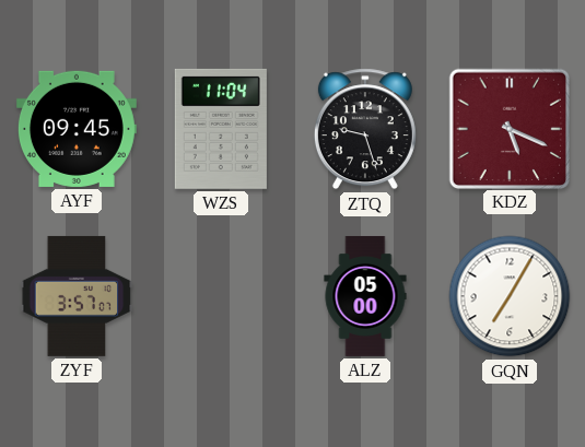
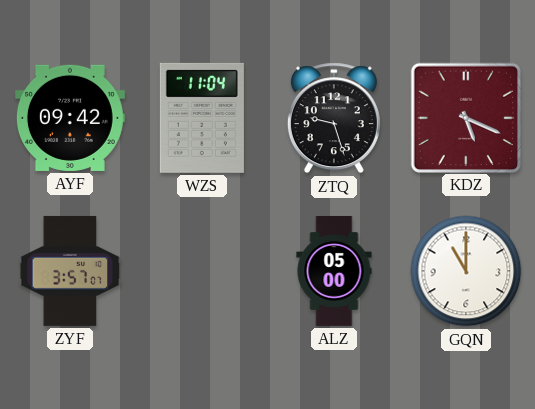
AYF: 09:45 -> 09:42
GQN: 7:05 -> 11:00
